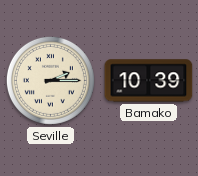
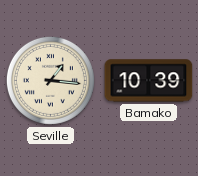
Seville: 2:15 -> 1:16
